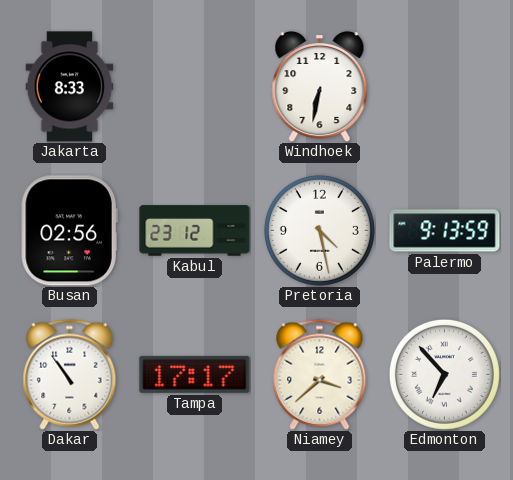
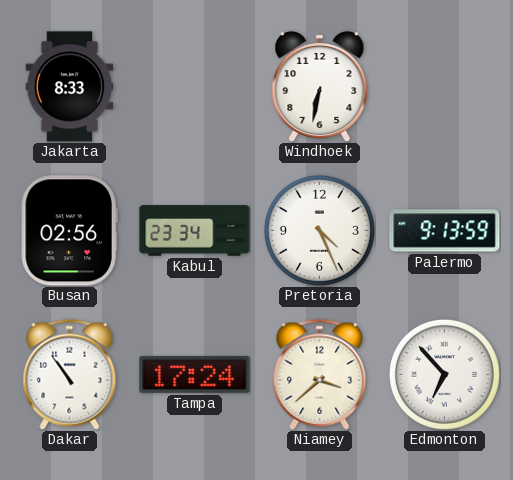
Kabul: 23:12 -> 23:34
Pretoria: 4:28 -> 4:26
Tampa: 17:17 -> 17:24
